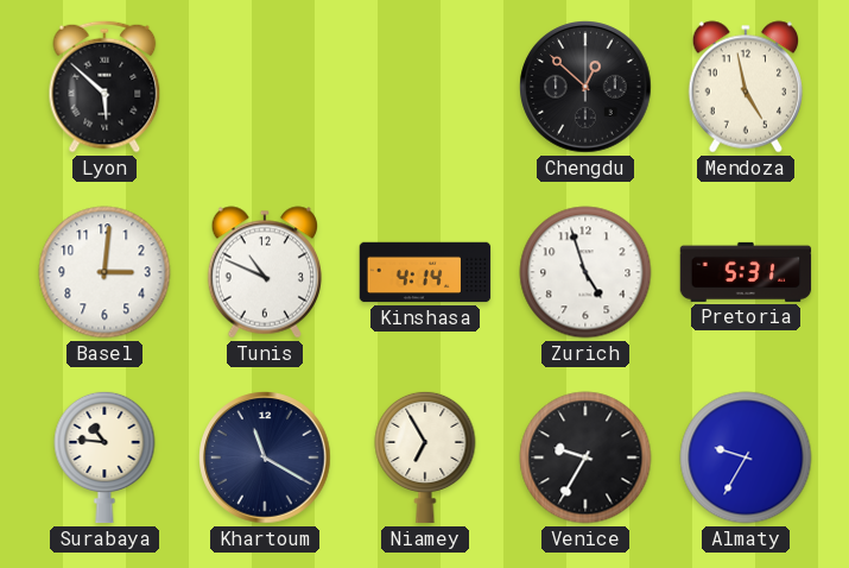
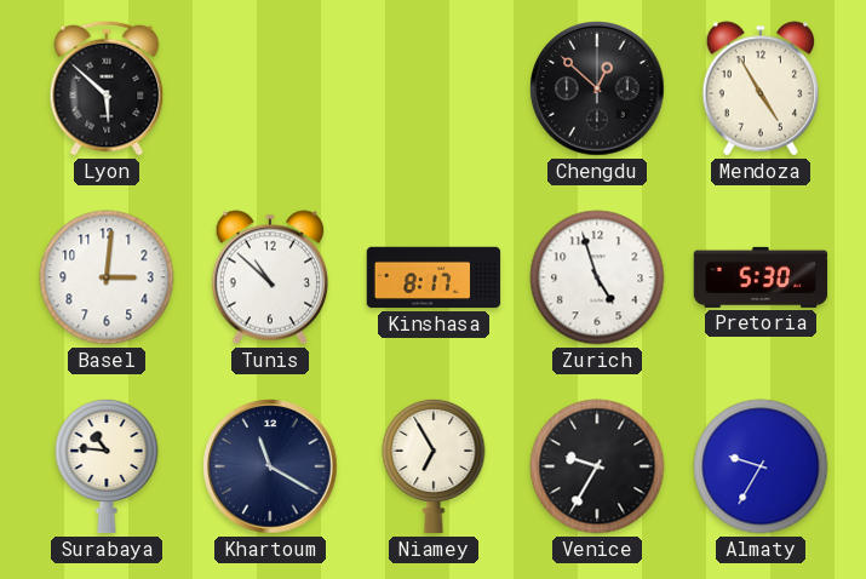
Mendoza: 4:58 -> 4:55
Tunis: 10:49 -> 10:52
Kinshasa: 4:14 -> 8:17
Pretoria: 5:31 -> 5:30
